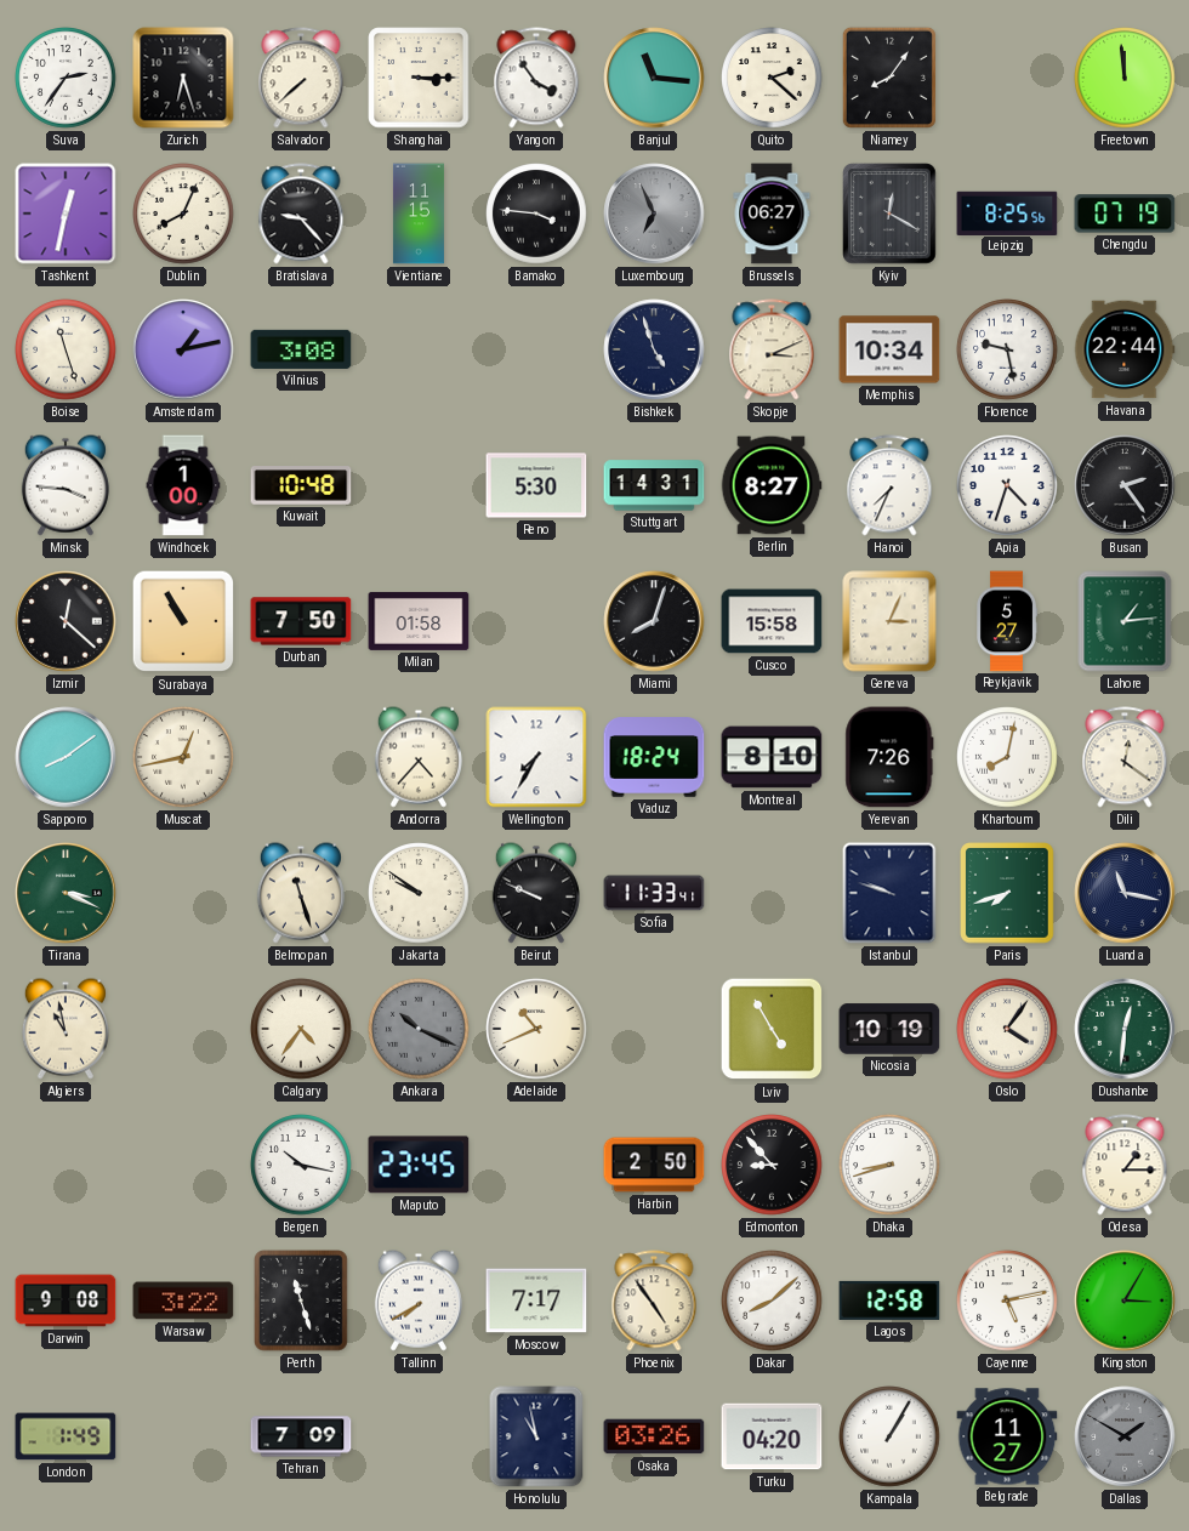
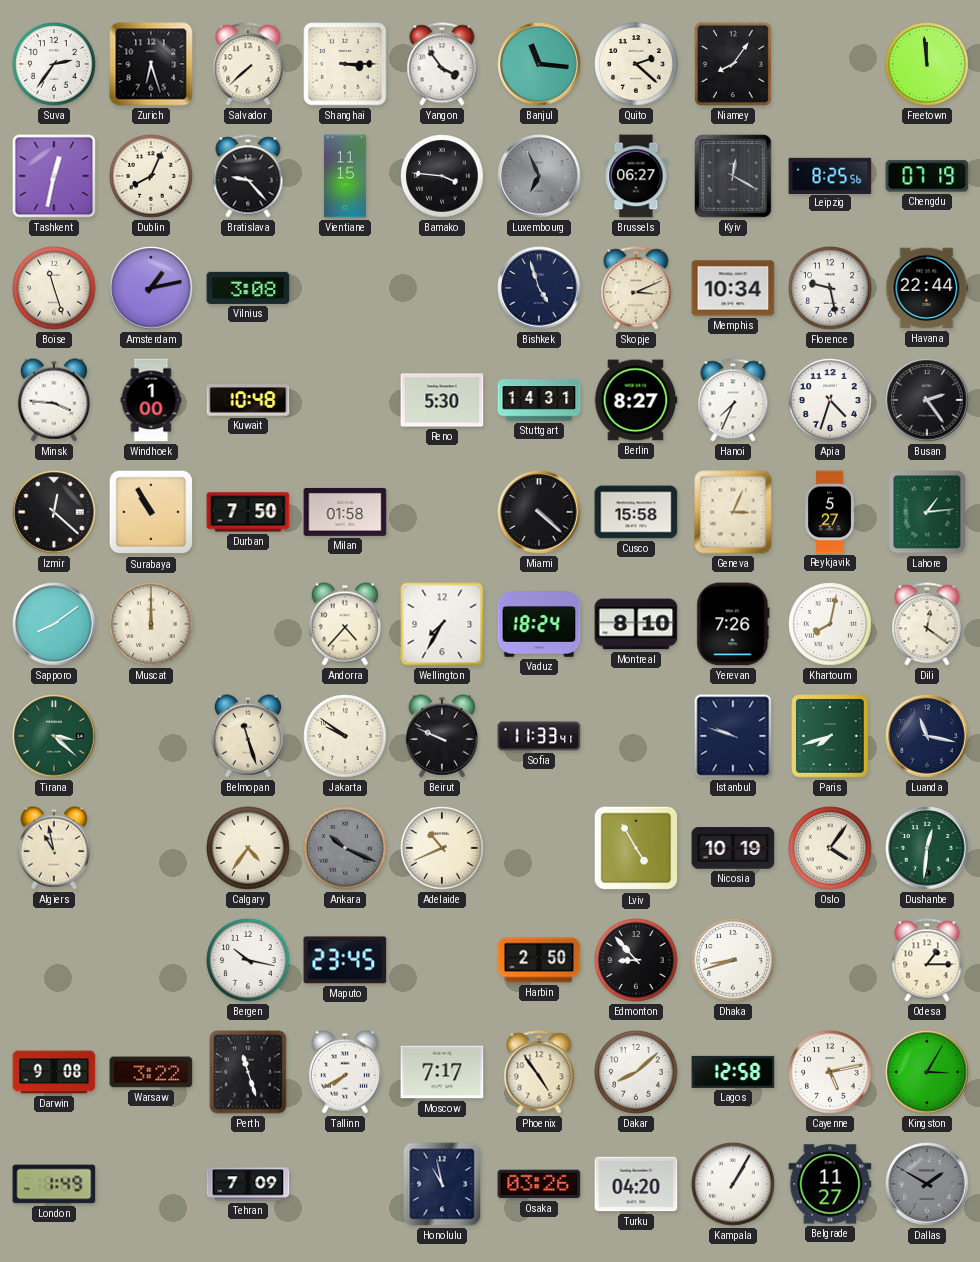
Miami: 8:03 -> 4:22
Muscat: 12:43 -> 12:00
Tirana: 3:19 -> 3:22
